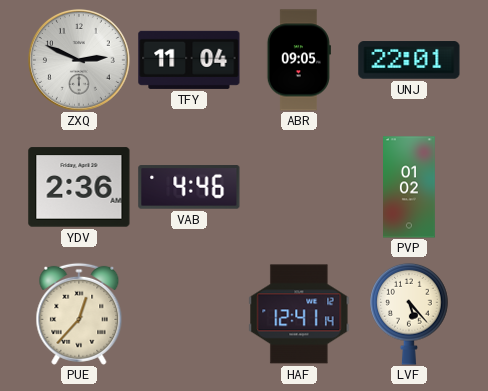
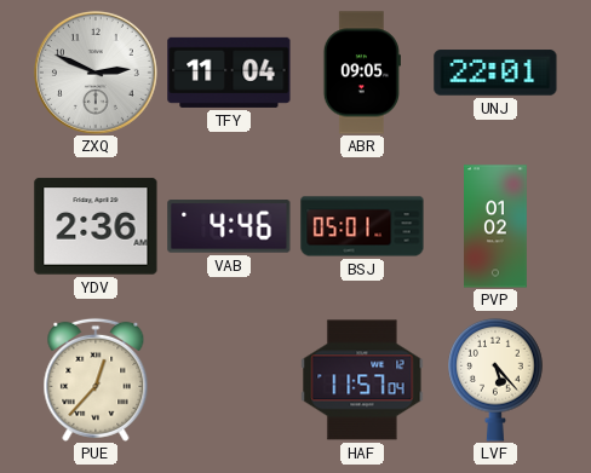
BSJ: none -> 05:01
HAF: 12:41 -> 11:57
